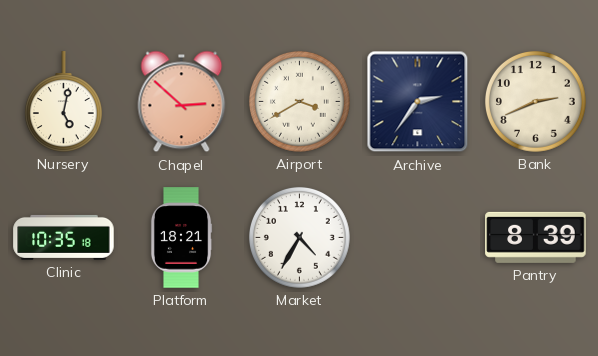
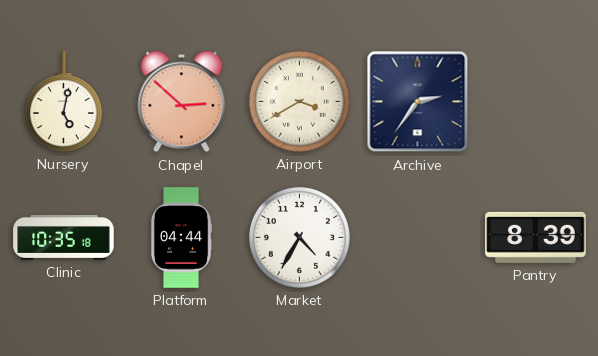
Bank: 2:41 -> none
Platform: 18:21 -> 04:44
